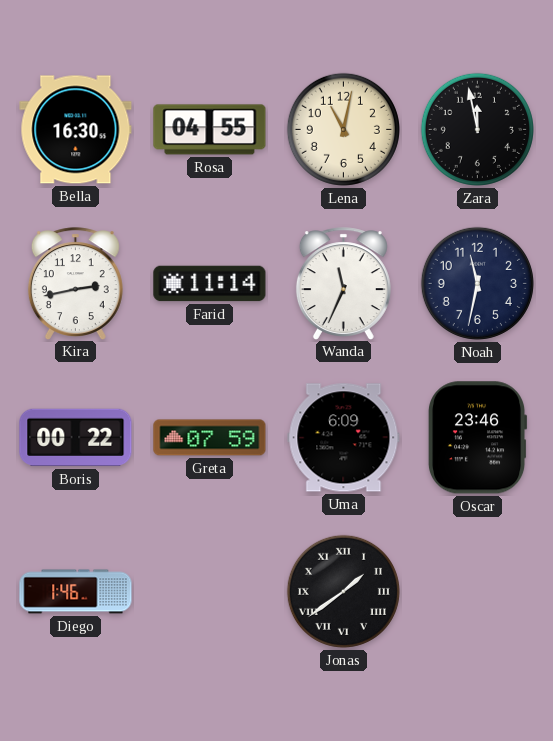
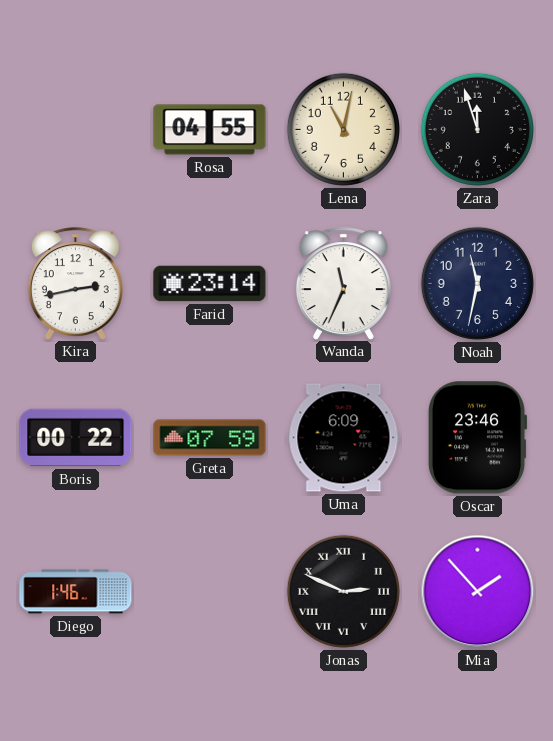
Bella: 16:30 -> none
Zara: 11:58 -> 11:57
Farid: 11:14 -> 23:14
Jonas: 1:39 -> 2:49
Mia: none -> 1:53
